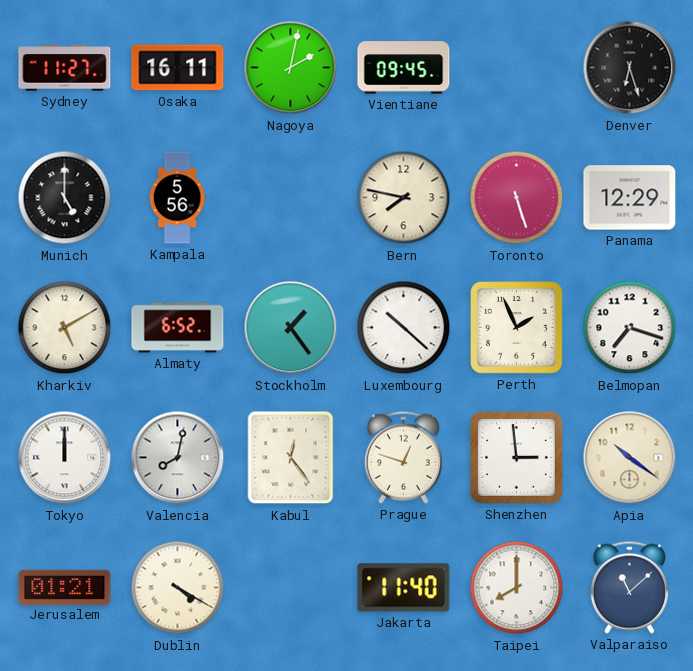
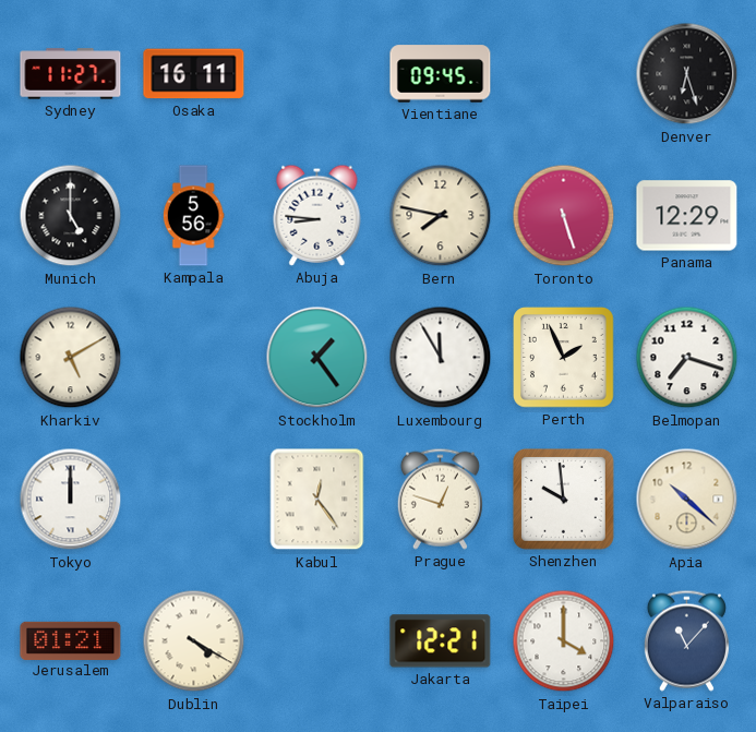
Nagoya: 2:02 -> none
Abuja: none -> 8:46
Almaty: 6:52 -> none
Luxembourg: 10:22 -> 11:55
Valencia: 8:02 -> none
Shenzhen: 2:59 -> 9:59
Apia: 10:21 -> 10:22
Jakarta: 11:40 -> 12:21
Taipei: 8:00 -> 4:00
Valparaiso: 11:08 -> 11:07
